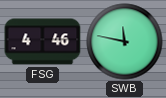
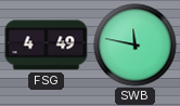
FSG: 4:46 -> 4:49
